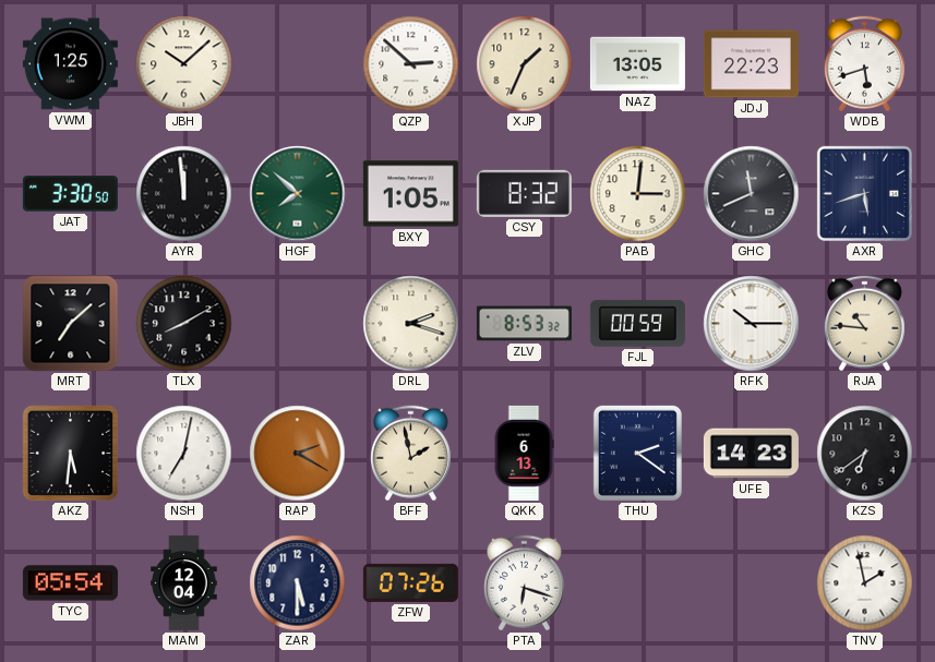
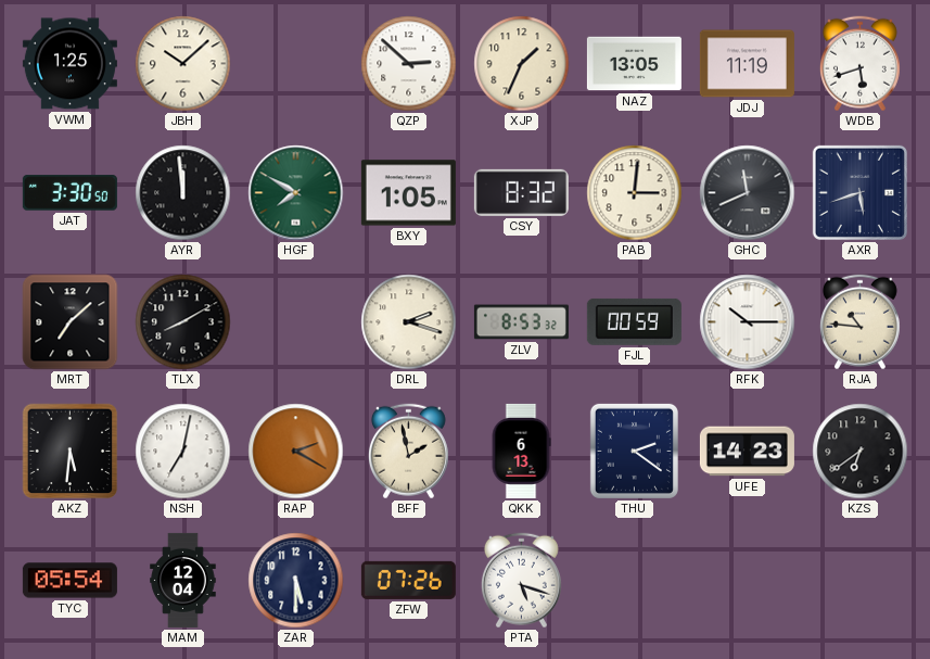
JDJ: 22:23 -> 11:19
HGF: 7:52 -> 7:50
PTA: 6:18 -> 5:18
TNV: 1:58 -> none
